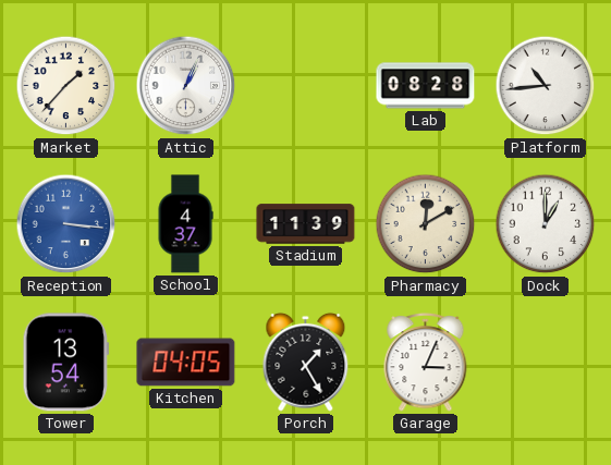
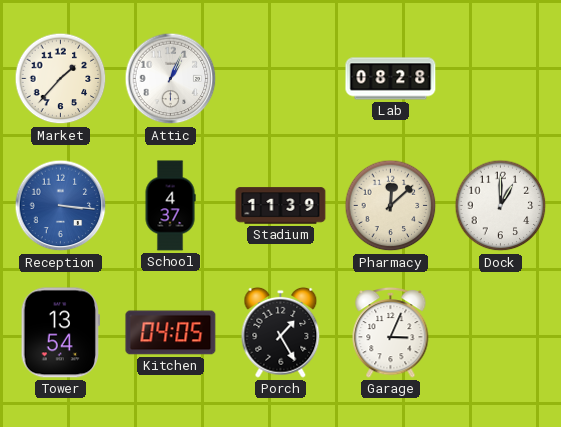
Platform: 10:44 -> none
Pharmacy: 12:10 -> 12:08
